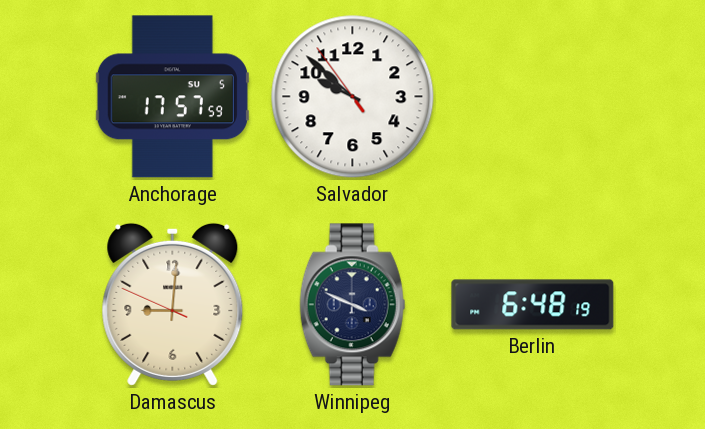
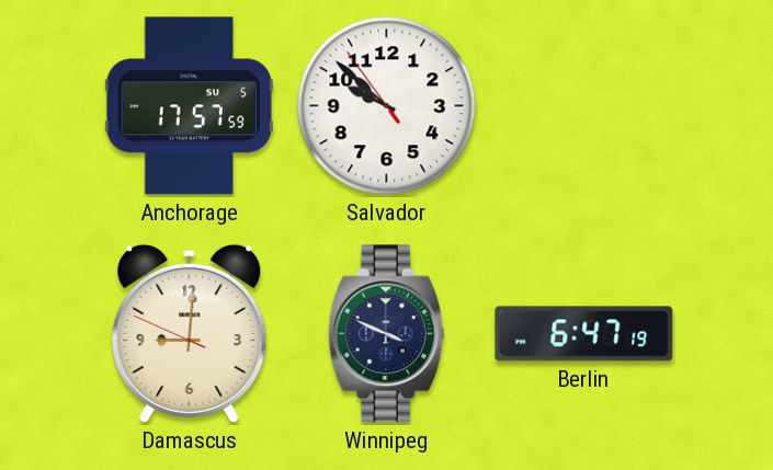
Berlin: 6:48 -> 6:47
